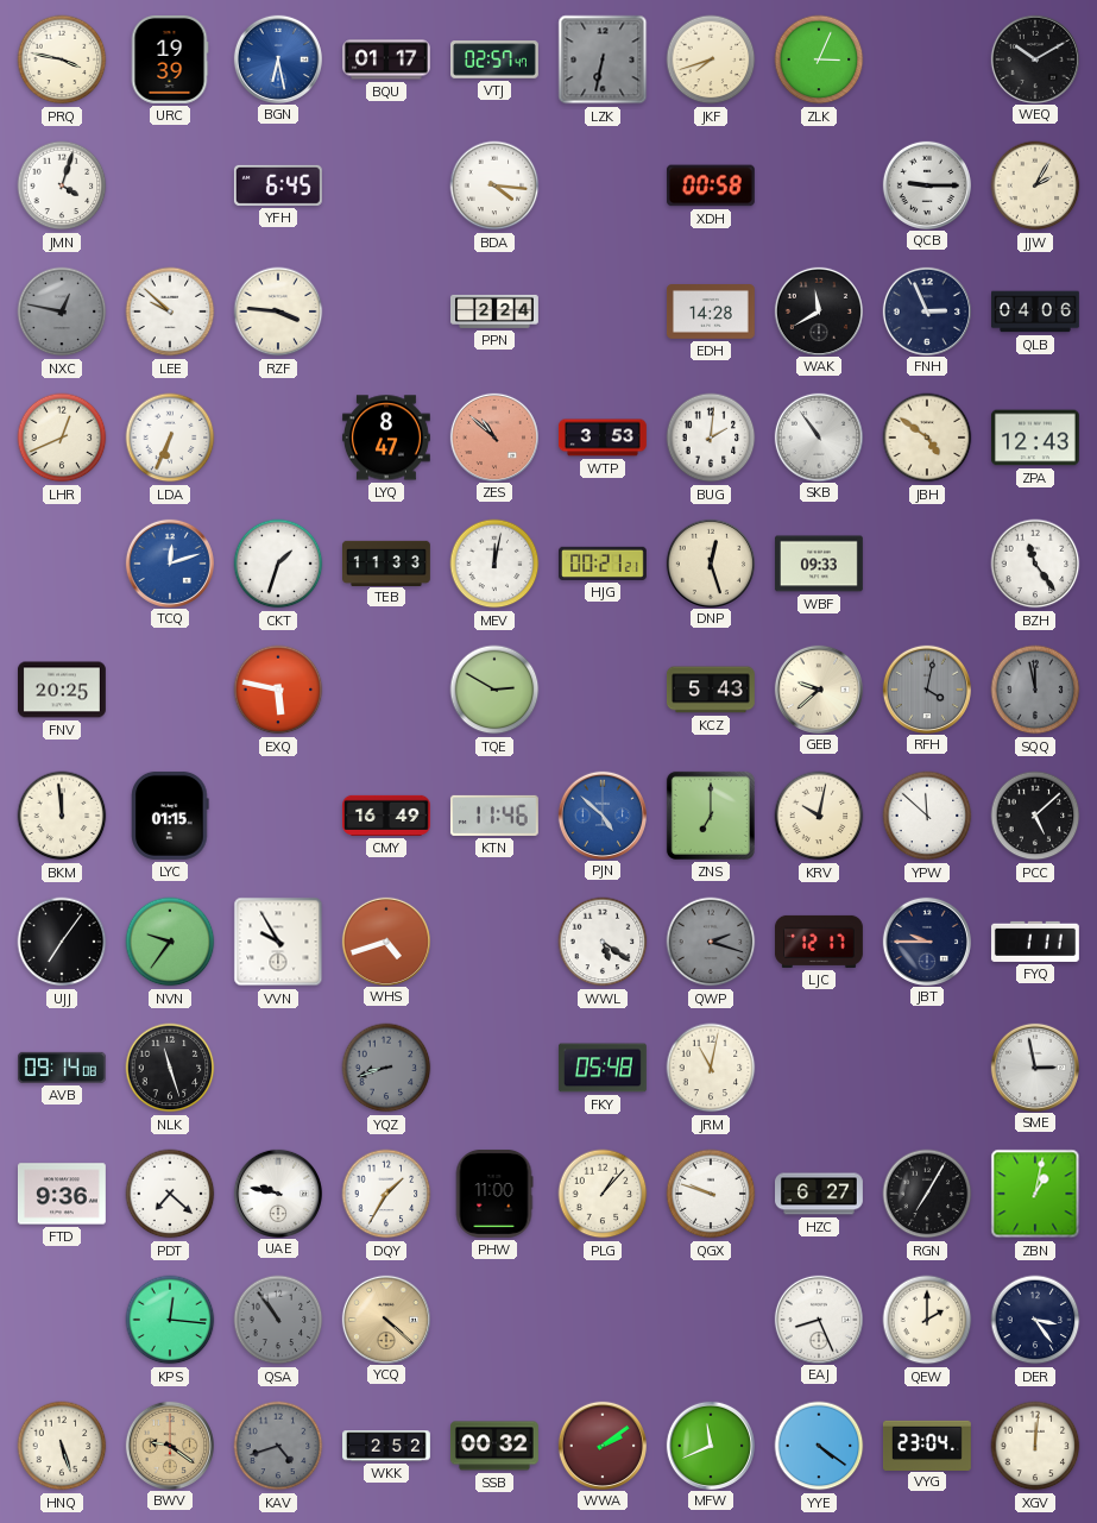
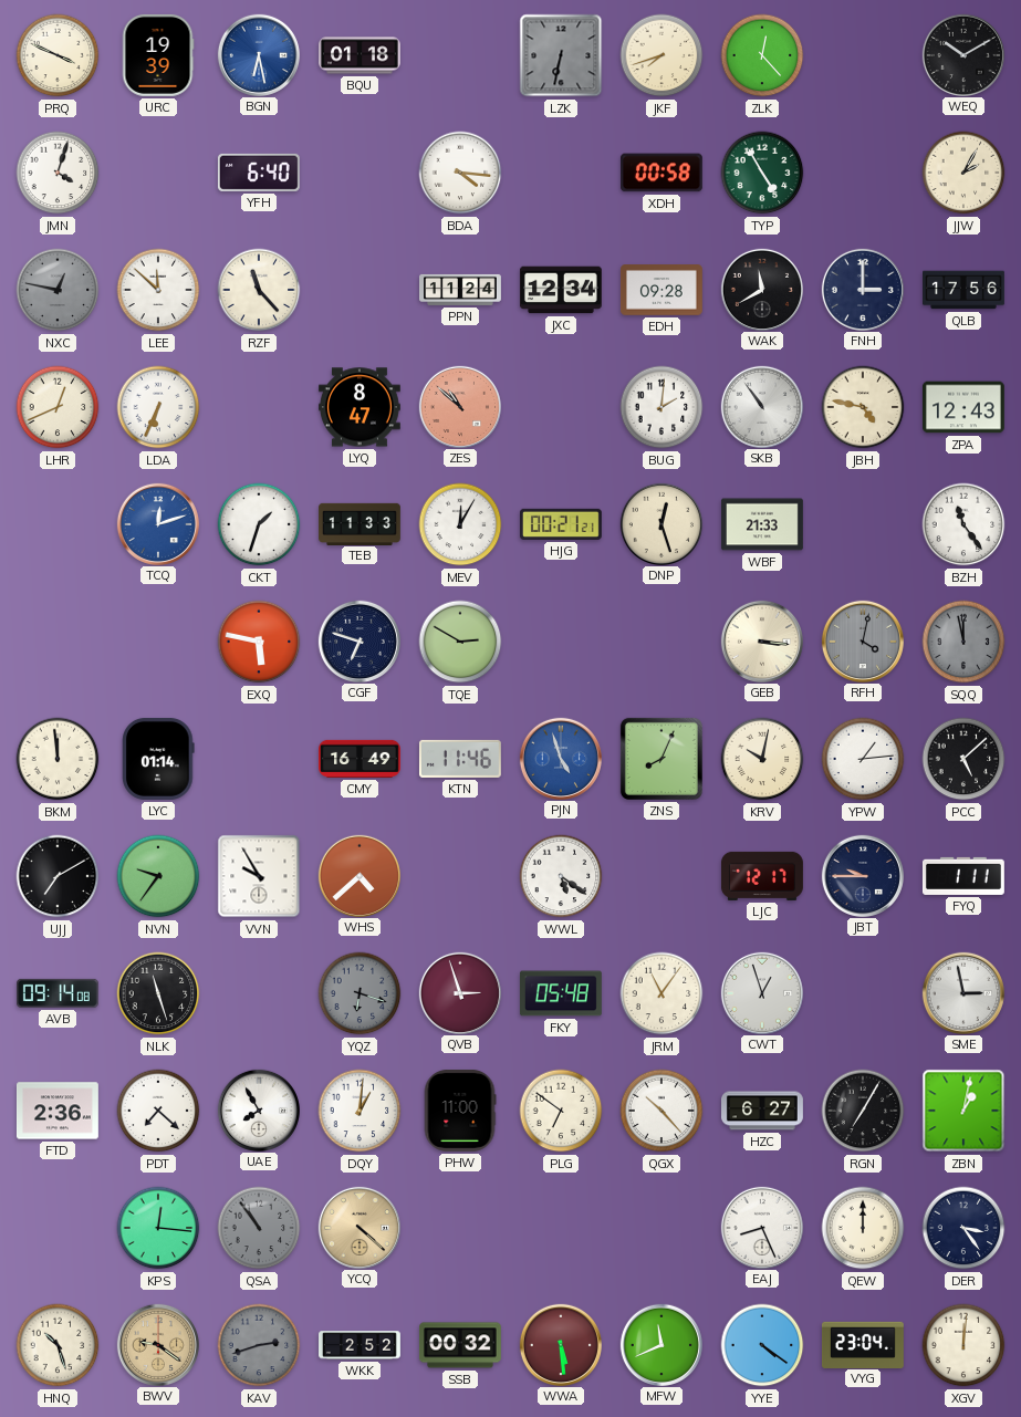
PRQ: 3:47 -> 3:49
BQU: 01:17 -> 01:18
VTJ: 02:57 -> none
ZLK: 3:04 -> 12:23
YFH: 6:45 -> 6:40
TYP: none -> 4:55
QCB: 9:15 -> none
LEE: 9:52 -> 11:52
RZF: 3:46 -> 11:23
PPN: 2:24 -> 11:24
JXC: none -> 12:34
EDH: 14:28 -> 09:28
FNH: 2:56 -> 3:00
QLB: 04:06 -> 17:56
WTP: 3:53 -> none
JBH: 4:51 -> 4:47
MEV: 12:02 -> 12:05
WBF: 09:33 -> 21:33
FNV: 20:25 -> none
CGF: none -> 6:48
KCZ: 5:43 -> none
GEB: 9:38 -> 3:16
LYC: 01:15 -> 01:14
PJN: 4:52 -> 4:57
ZNS: 7:00 -> 8:04
YPW: 11:52 -> 1:14
UJJ: 7:06 -> 7:10
WHS: 4:42 -> 4:38
QWP: 2:18 -> none
YQZ: 8:42 -> 6:18
QVB: none -> 2:57
JRM: 11:02 -> 11:06
CWT: none -> 12:57
FTD: 9:36 -> 2:36
UAE: 9:47 -> 7:55
DQY: 1:35 -> 1:01
PLG: 1:07 -> 6:51
QGX: 9:48 -> 10:23
QEW: 2:00 -> 12:00
HNQ: 5:27 -> 10:27
KAV: 4:42 -> 2:42
WWA: 2:09 -> 5:29
